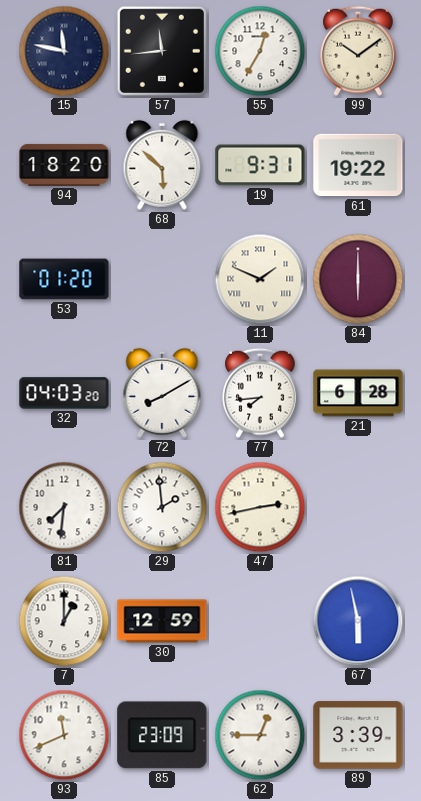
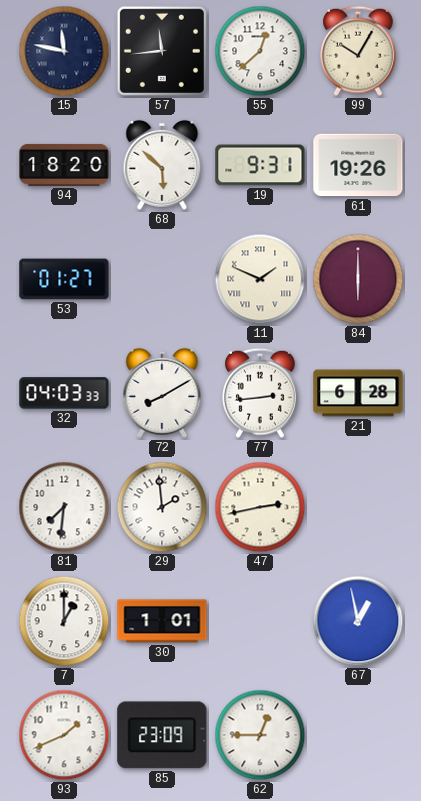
55: 12:35 -> 12:38
99: 10:09 -> 10:05
61: 19:22 -> 19:26
53: 01:20 -> 01:27
32: 04:03:20 -> 04:03:33
77: 7:44 -> 2:44
30: 12:59 -> 1:01
67: 5:58 -> 12:58
93: 11:41 -> 1:41
89: 3:39 -> none
